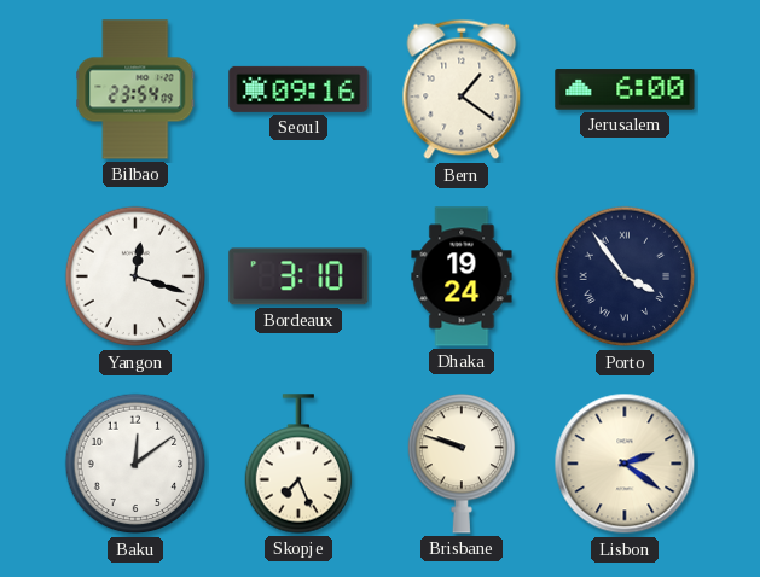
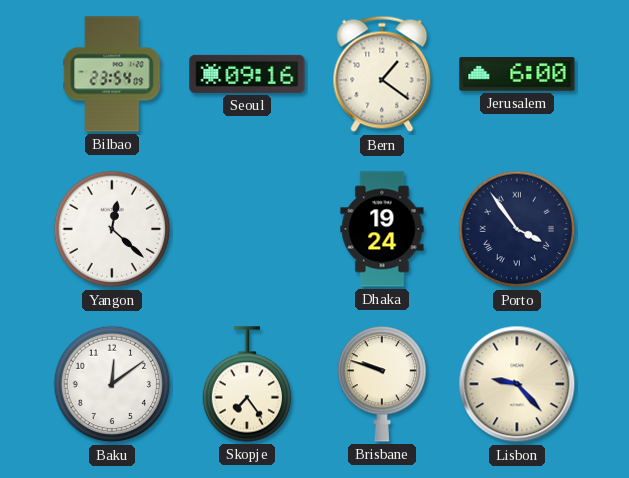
Yangon: 12:18 -> 12:22
Bordeaux: 3:10 -> none
Skopje: 7:26 -> 7:24
Lisbon: 2:21 -> 9:23
